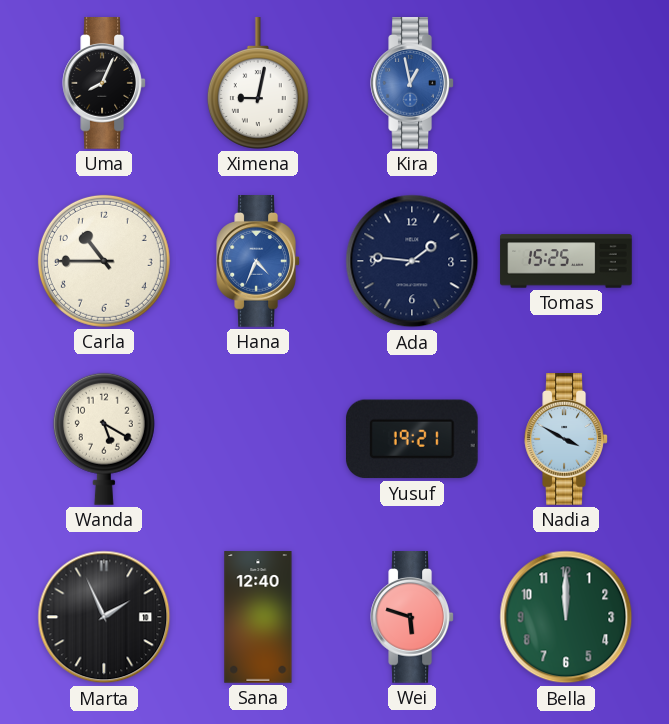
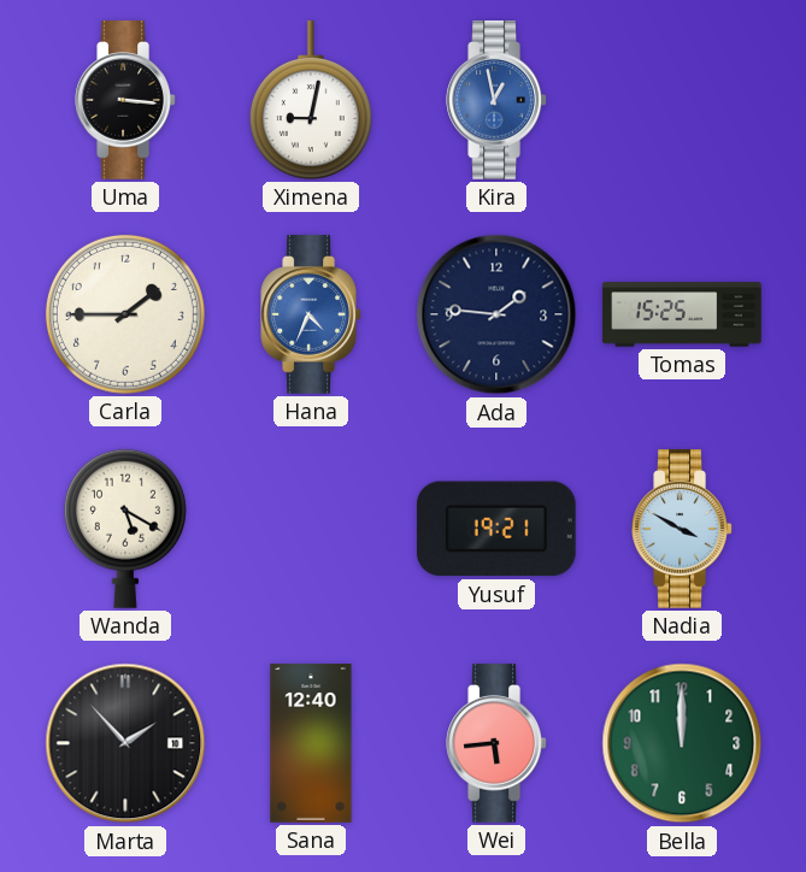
Uma: 8:04 -> 3:16
Carla: 10:45 -> 1:45
Marta: 1:56 -> 1:53
Wei: 5:48 -> 5:44
